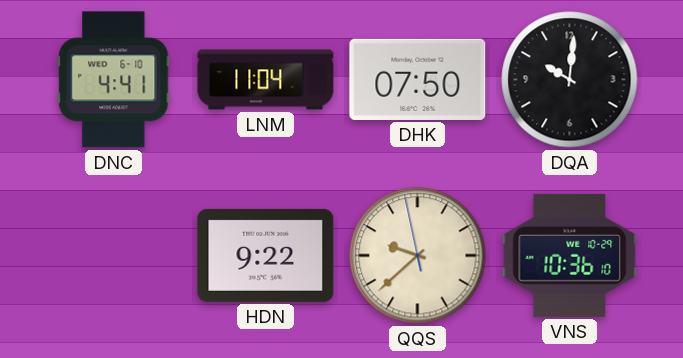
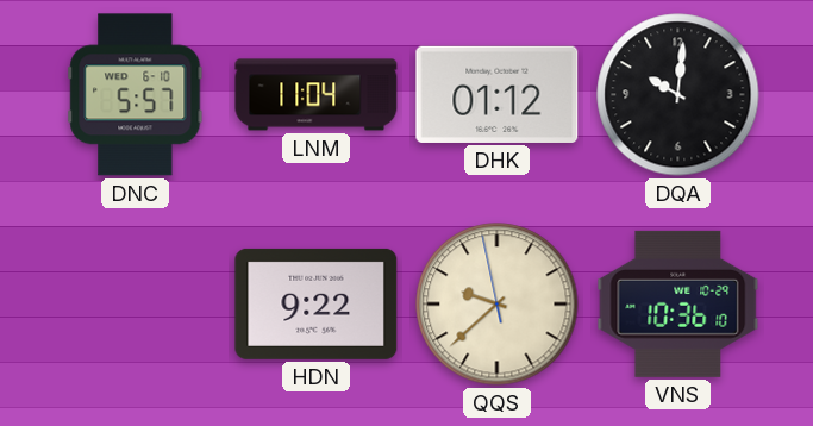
DNC: 4:41 -> 5:57
DHK: 07:50 -> 01:12
